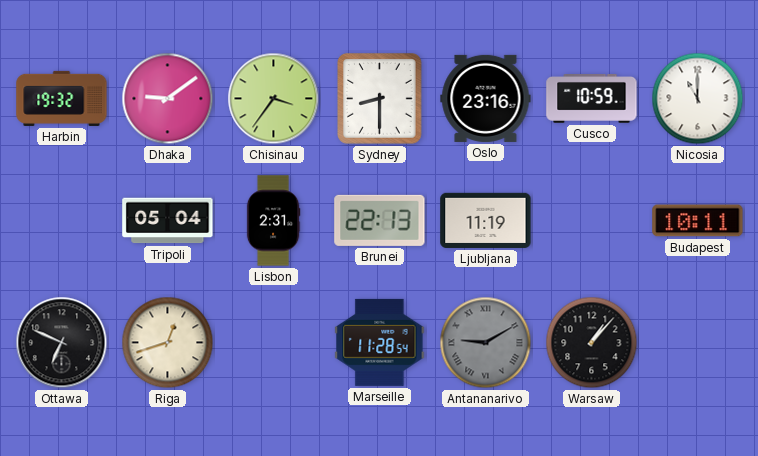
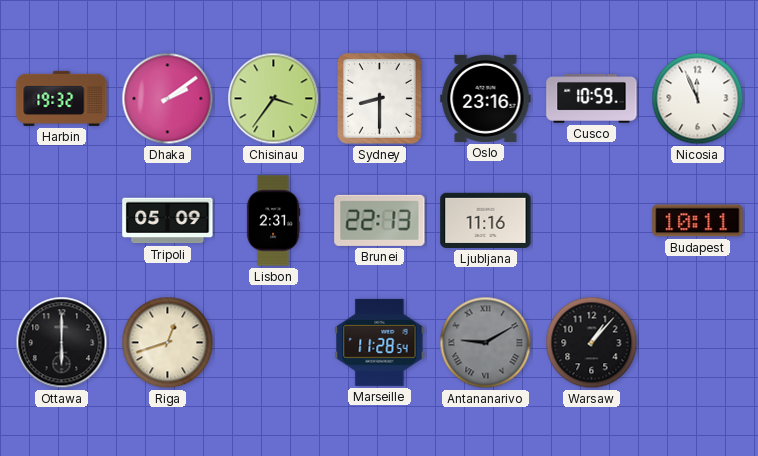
Dhaka: 9:09 -> 2:09
Nicosia: 11:00 -> 11:56
Tripoli: 05:04 -> 05:09
Ljubljana: 11:19 -> 11:16
Ottawa: 6:49 -> 6:00
